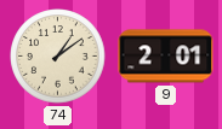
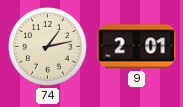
74: 1:09 -> 1:13
